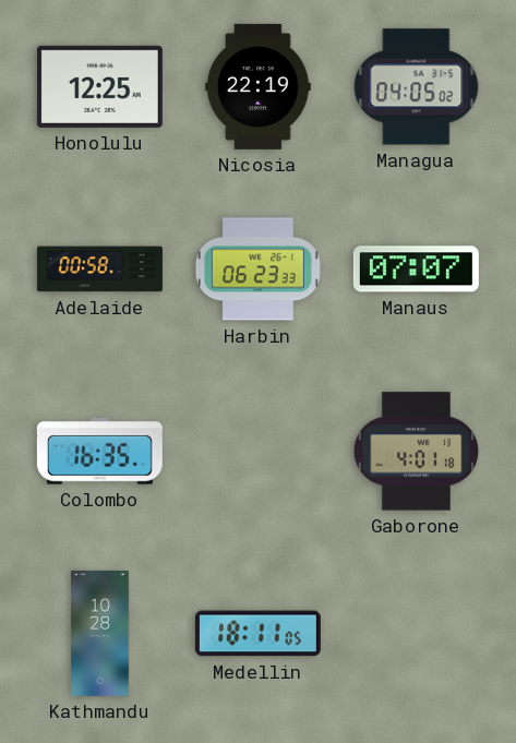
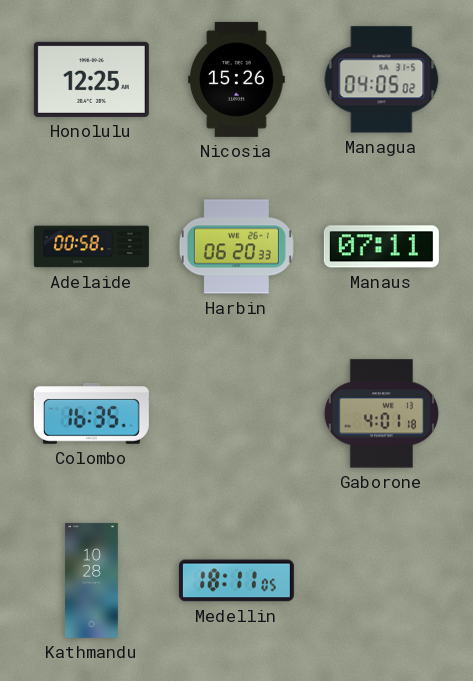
Nicosia: 22:19 -> 15:26
Harbin: 06:23 -> 06:20
Manaus: 07:07 -> 07:11
